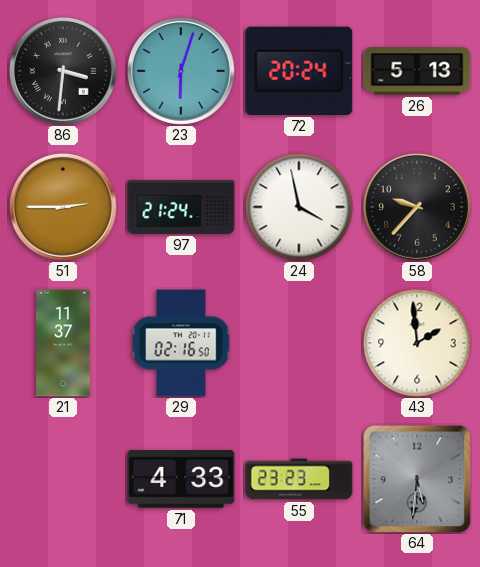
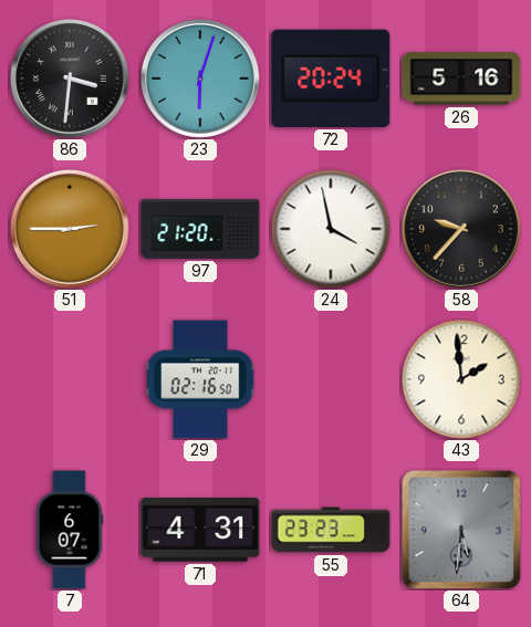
26: 5:13 -> 5:16
97: 21:24 -> 21:20
21: 11:37 -> none
7: none -> 6:07
71: 4:33 -> 4:31
